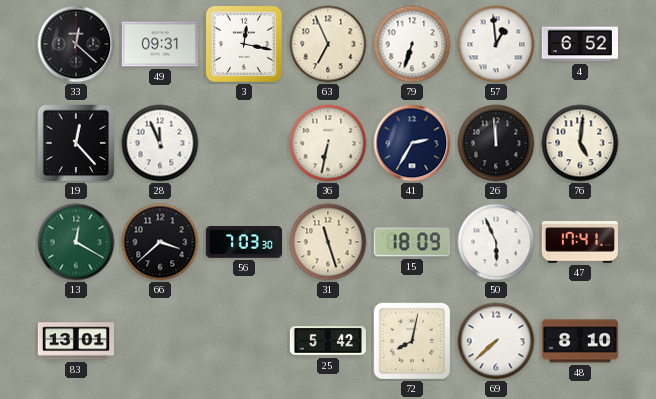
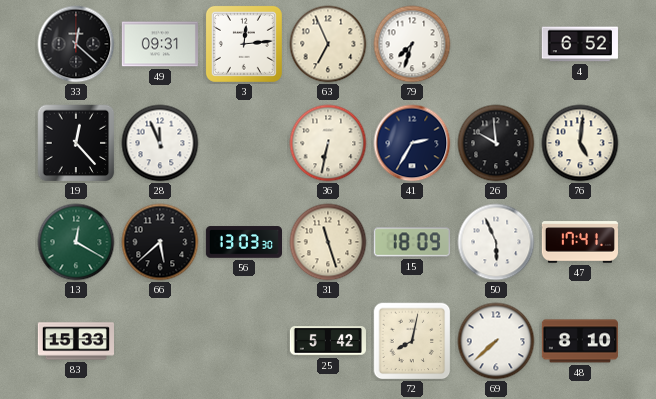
3: 12:17 -> 12:14
79: 6:33 -> 7:33
57: 12:59 -> none
26: 11:59 -> 9:59
66: 3:38 -> 5:38
56: 7:03 -> 13:03
83: 13:01 -> 15:33
